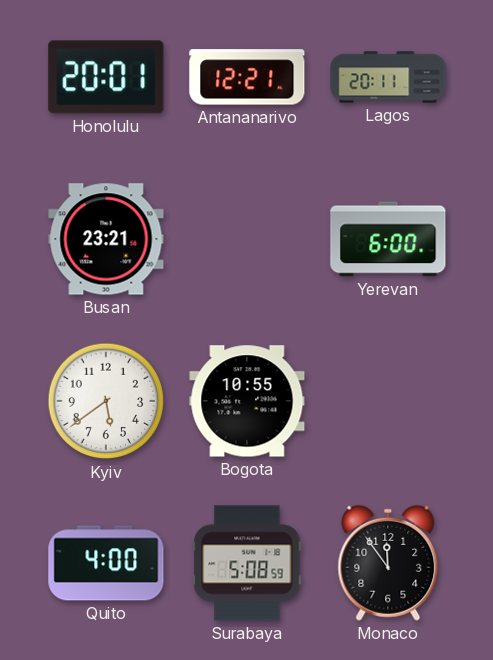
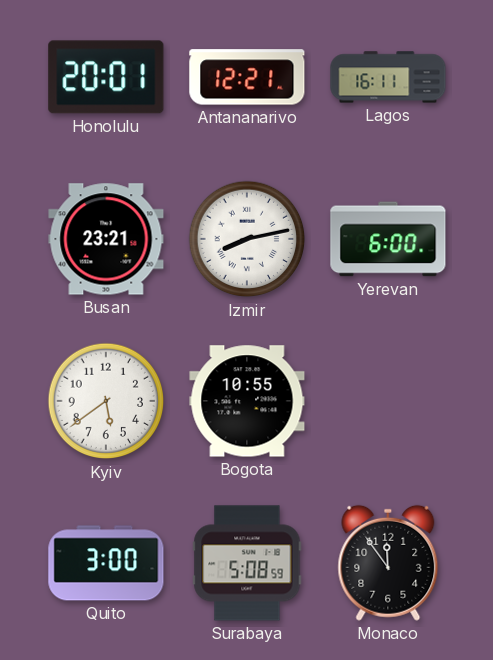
Lagos: 20:11 -> 16:11
Izmir: none -> 8:13
Quito: 4:00 -> 3:00
